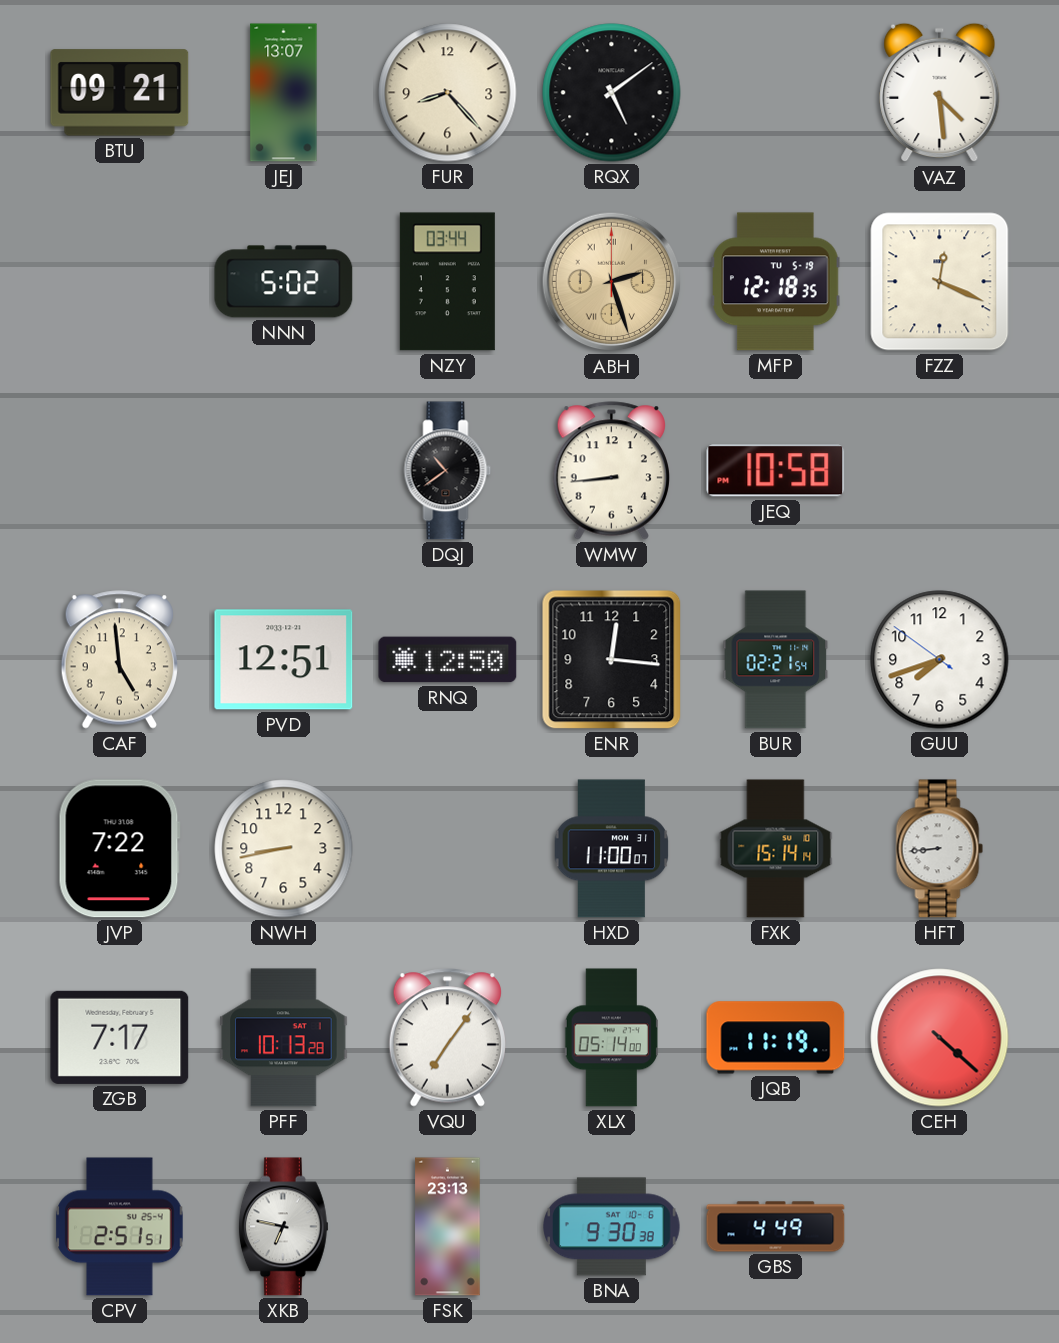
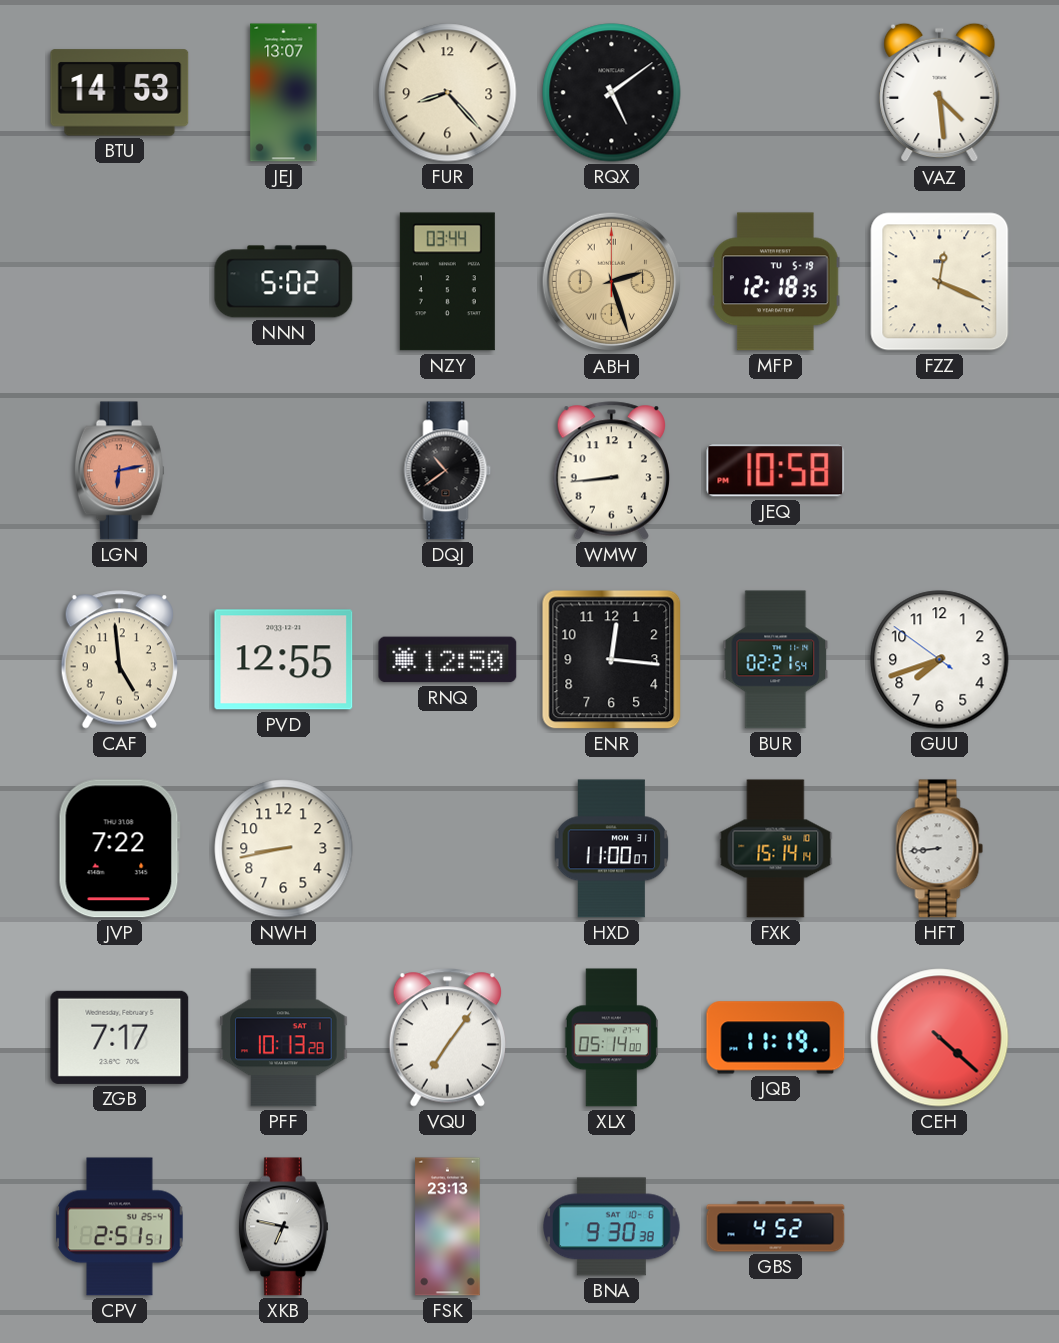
BTU: 09:21 -> 14:53
LGN: none -> 6:13
PVD: 12:51 -> 12:55
GBS: 4:49 -> 4:52
